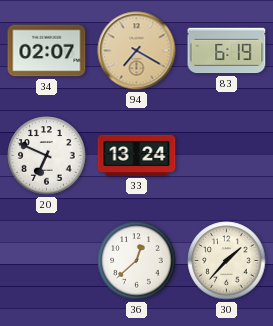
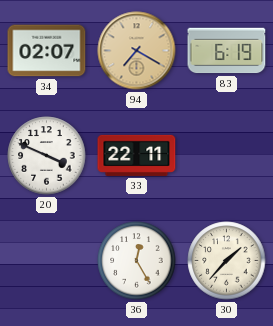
20: 6:49 -> 3:49
33: 13:24 -> 22:11
36: 12:38 -> 12:25
